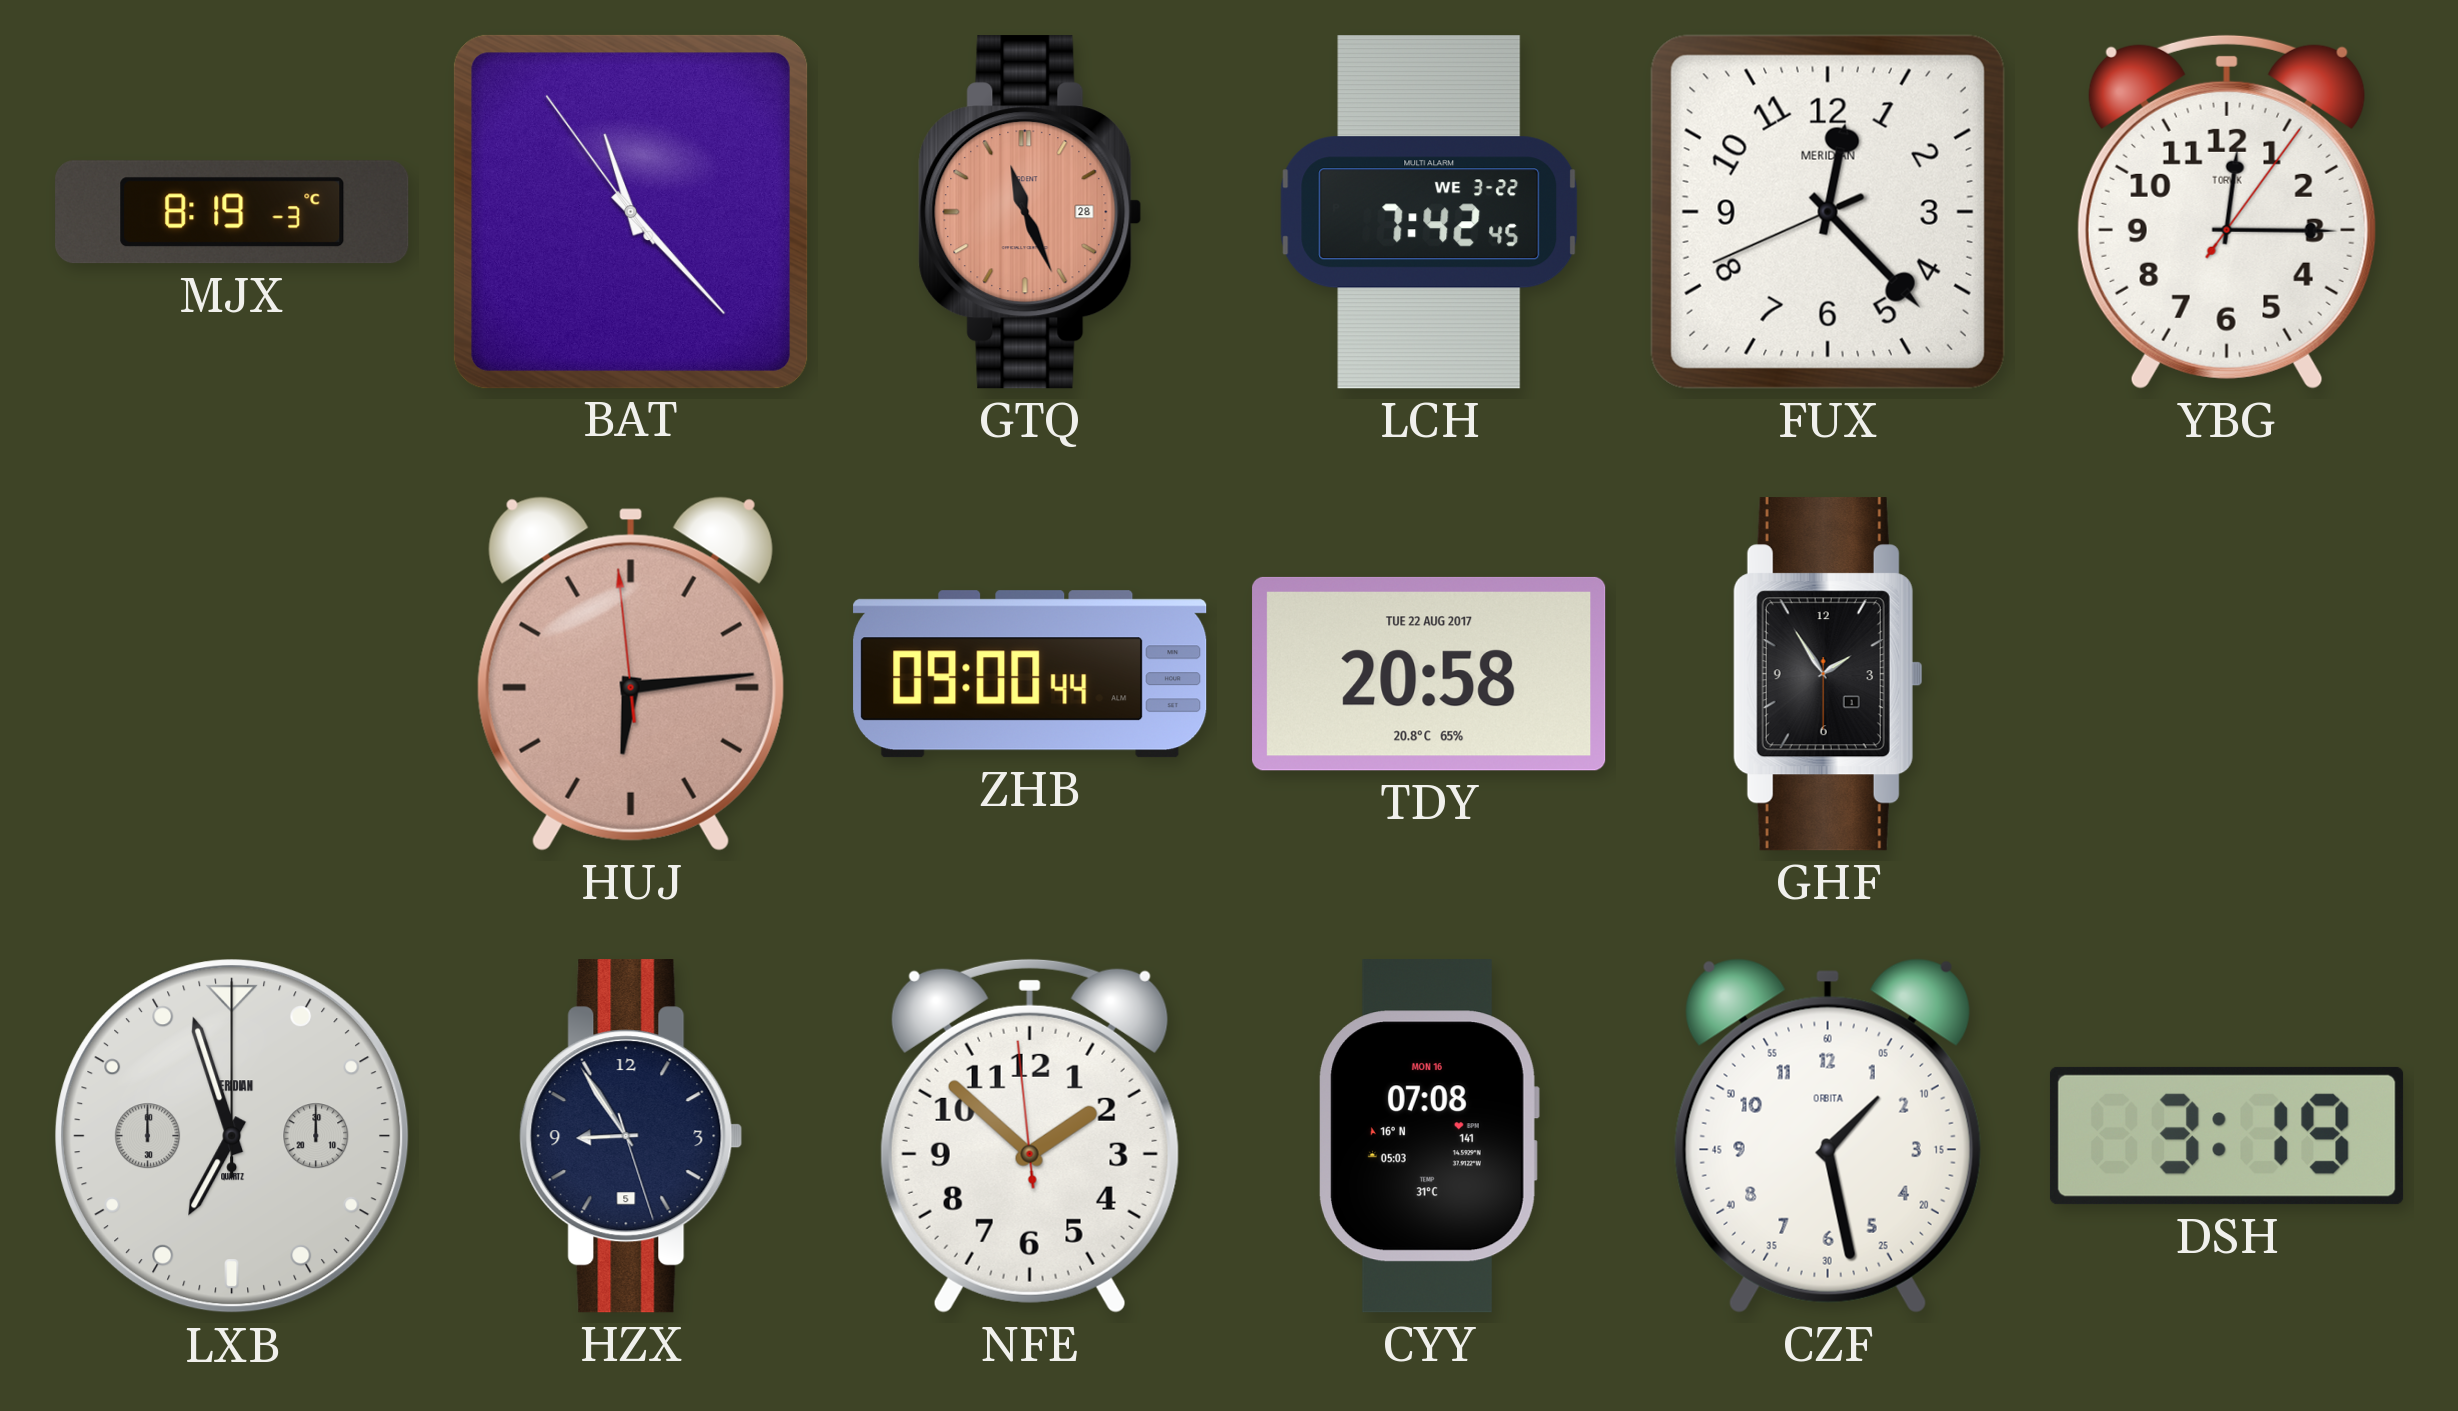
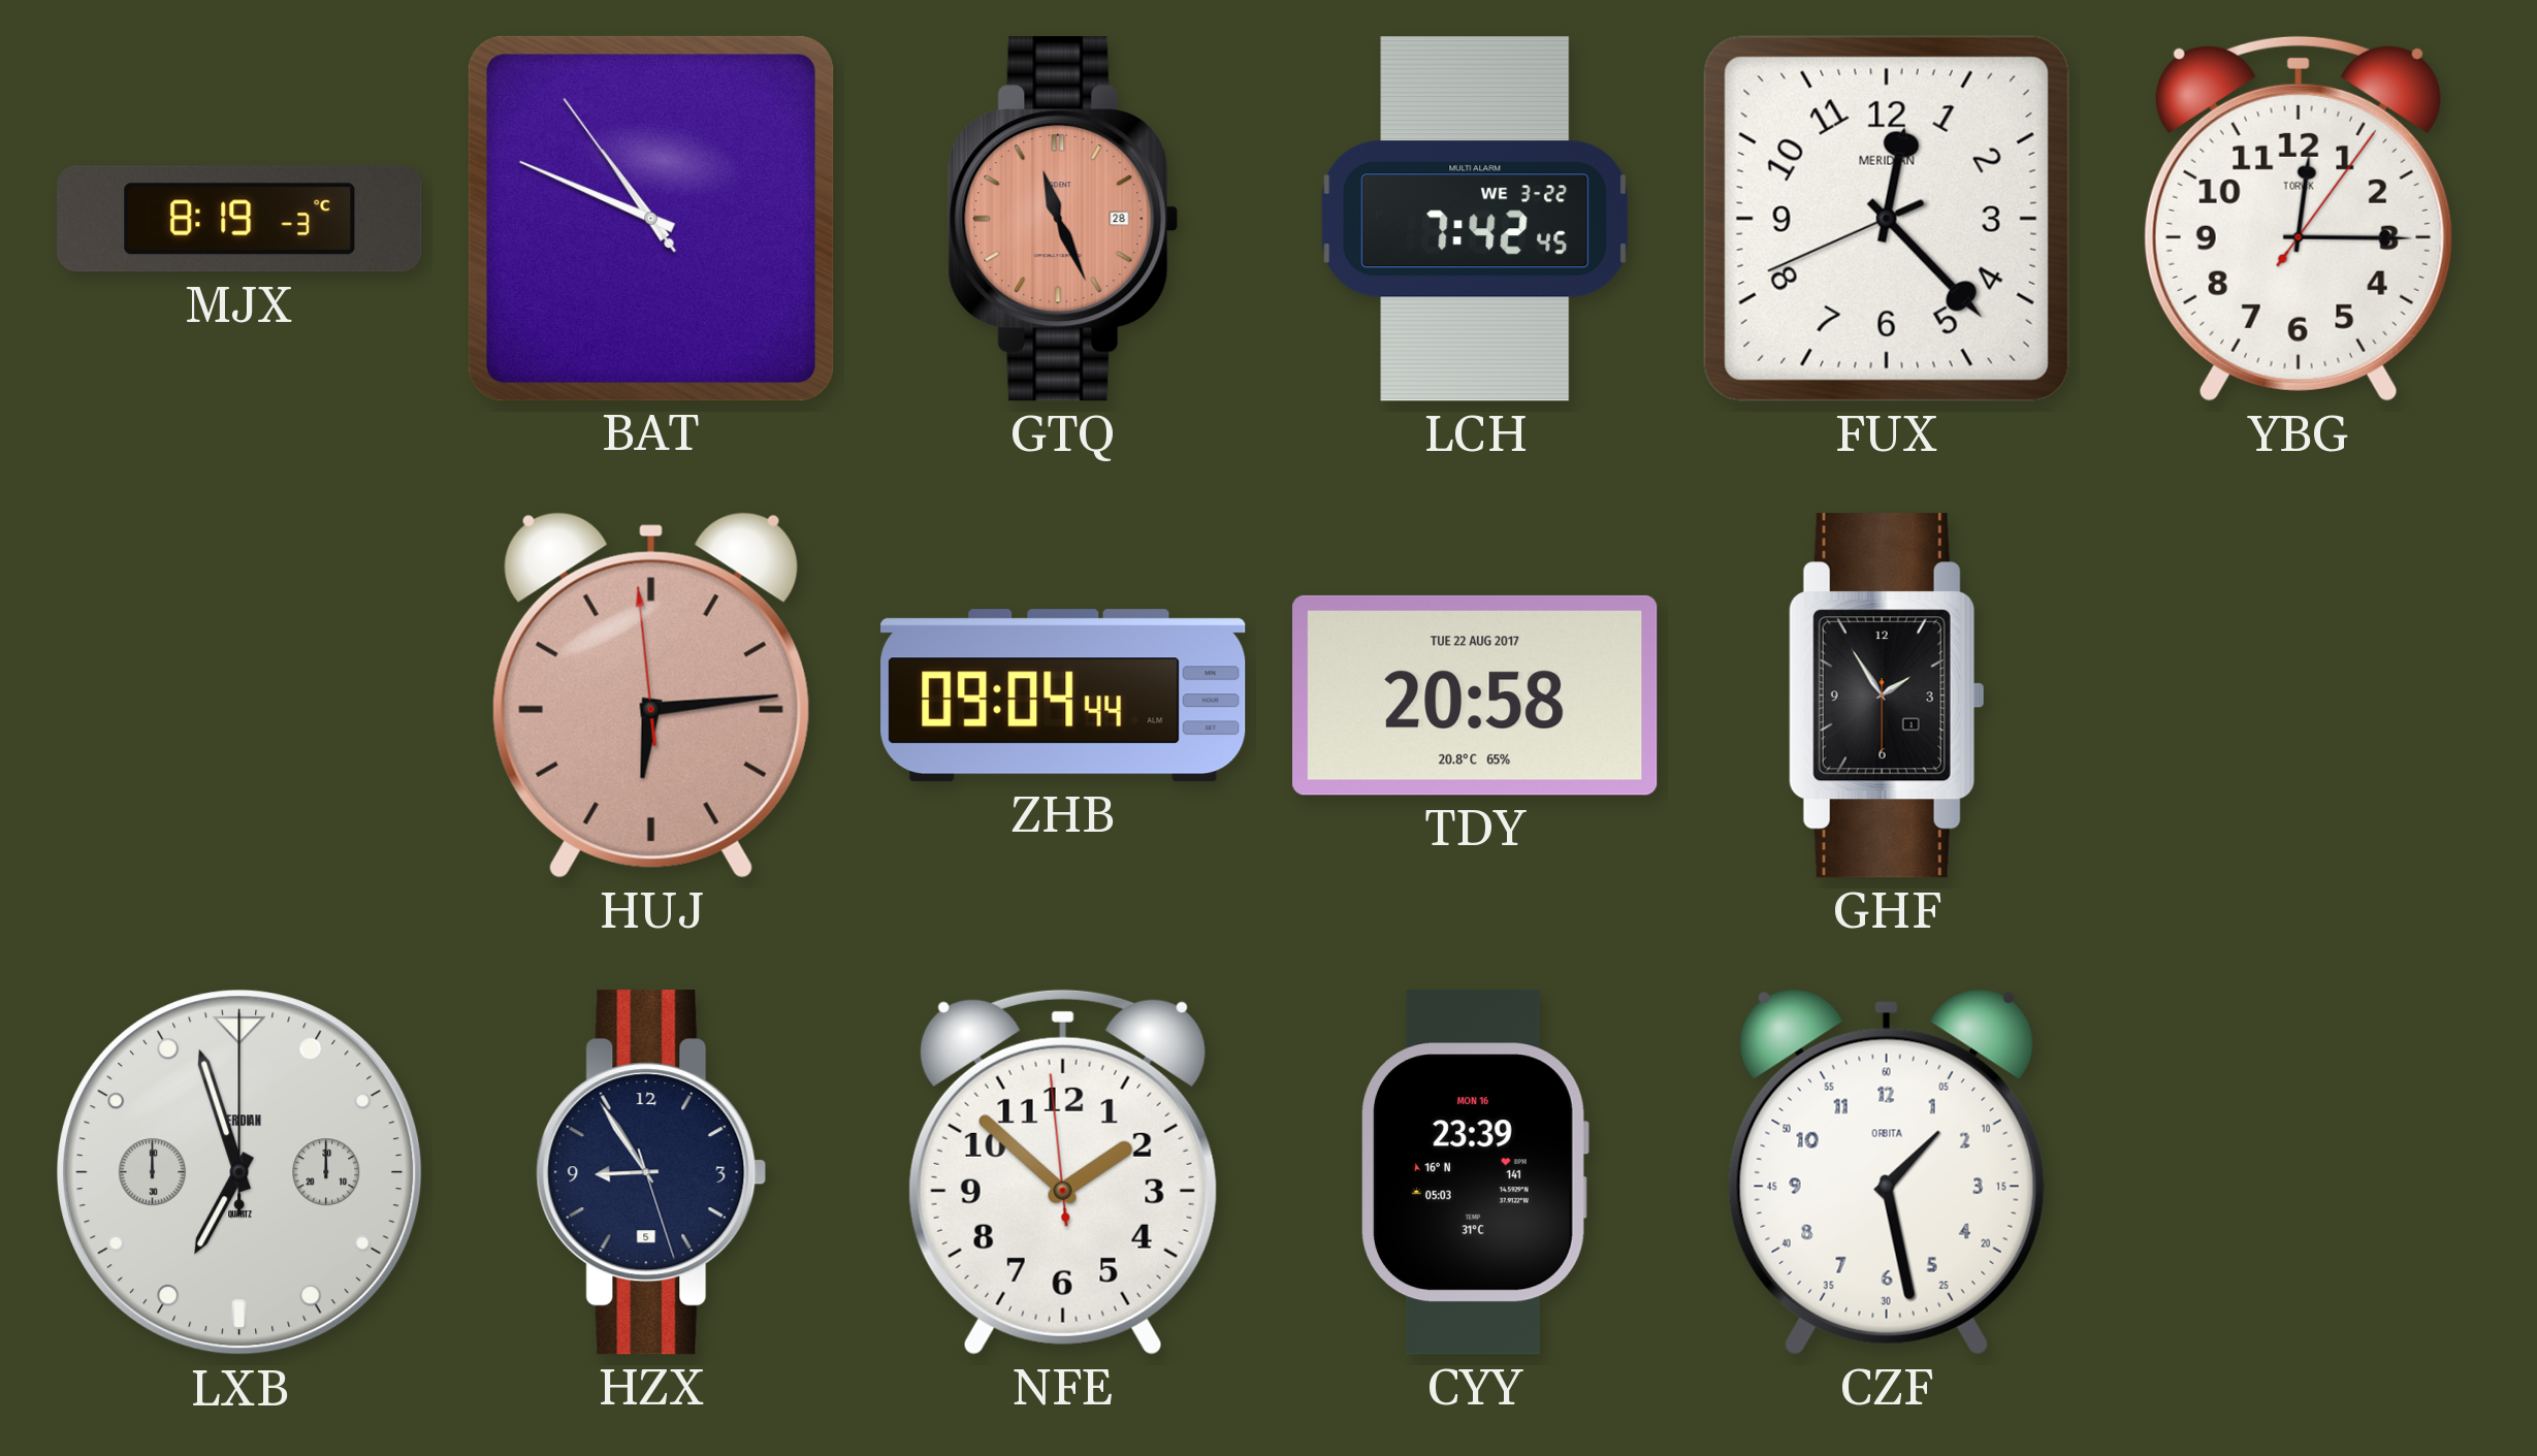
BAT: 11:22 -> 10:48
ZHB: 09:00 -> 09:04
CYY: 07:08 -> 23:39
DSH: 3:19 -> none
